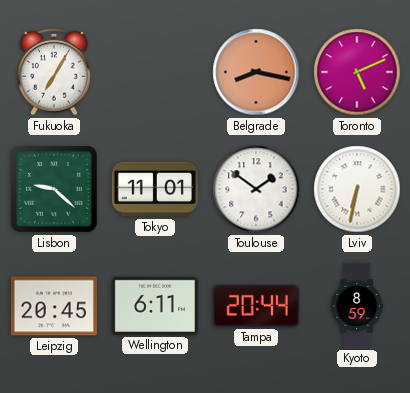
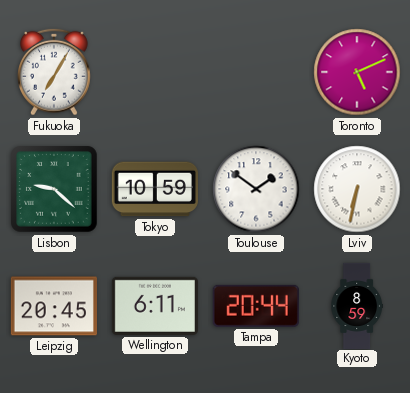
Belgrade: 8:17 -> none
Tokyo: 11:01 -> 10:59
